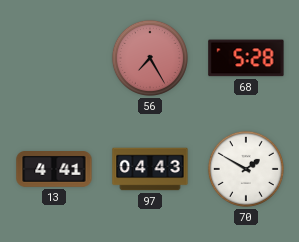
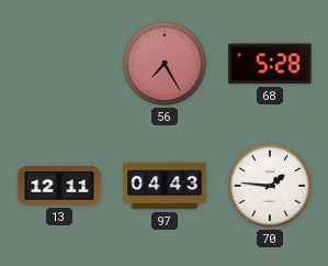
13: 4:41 -> 12:11
70: 1:50 -> 1:46
